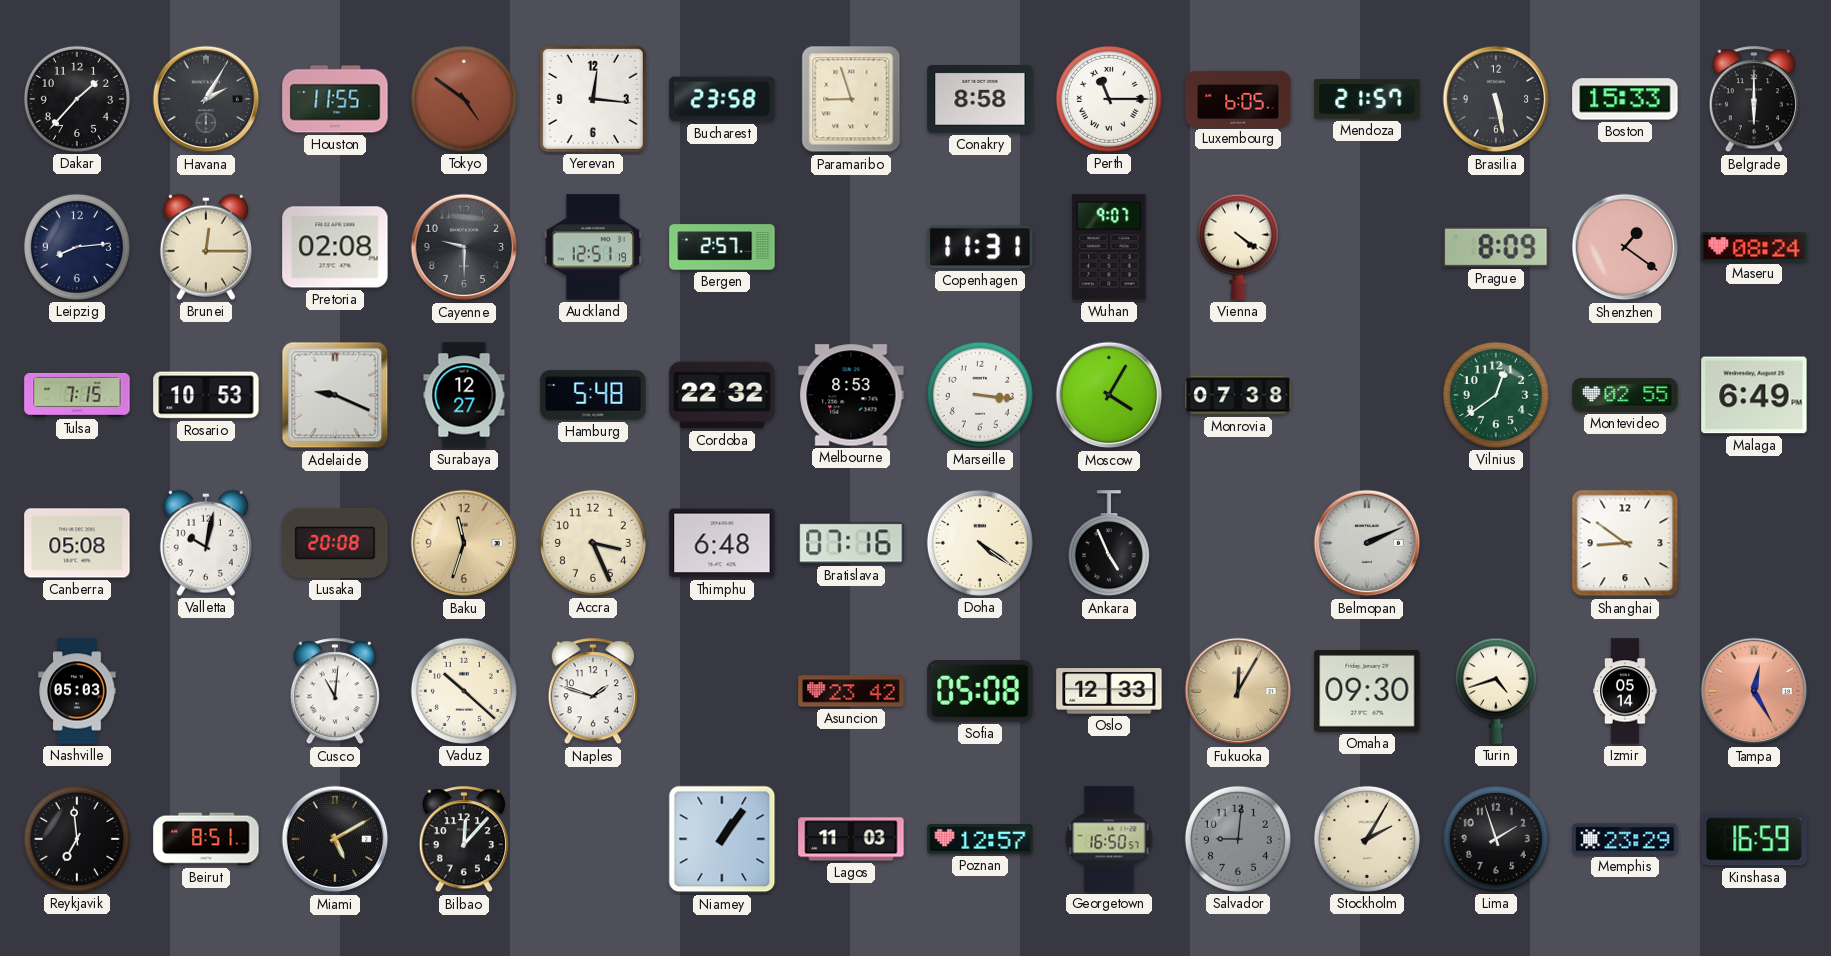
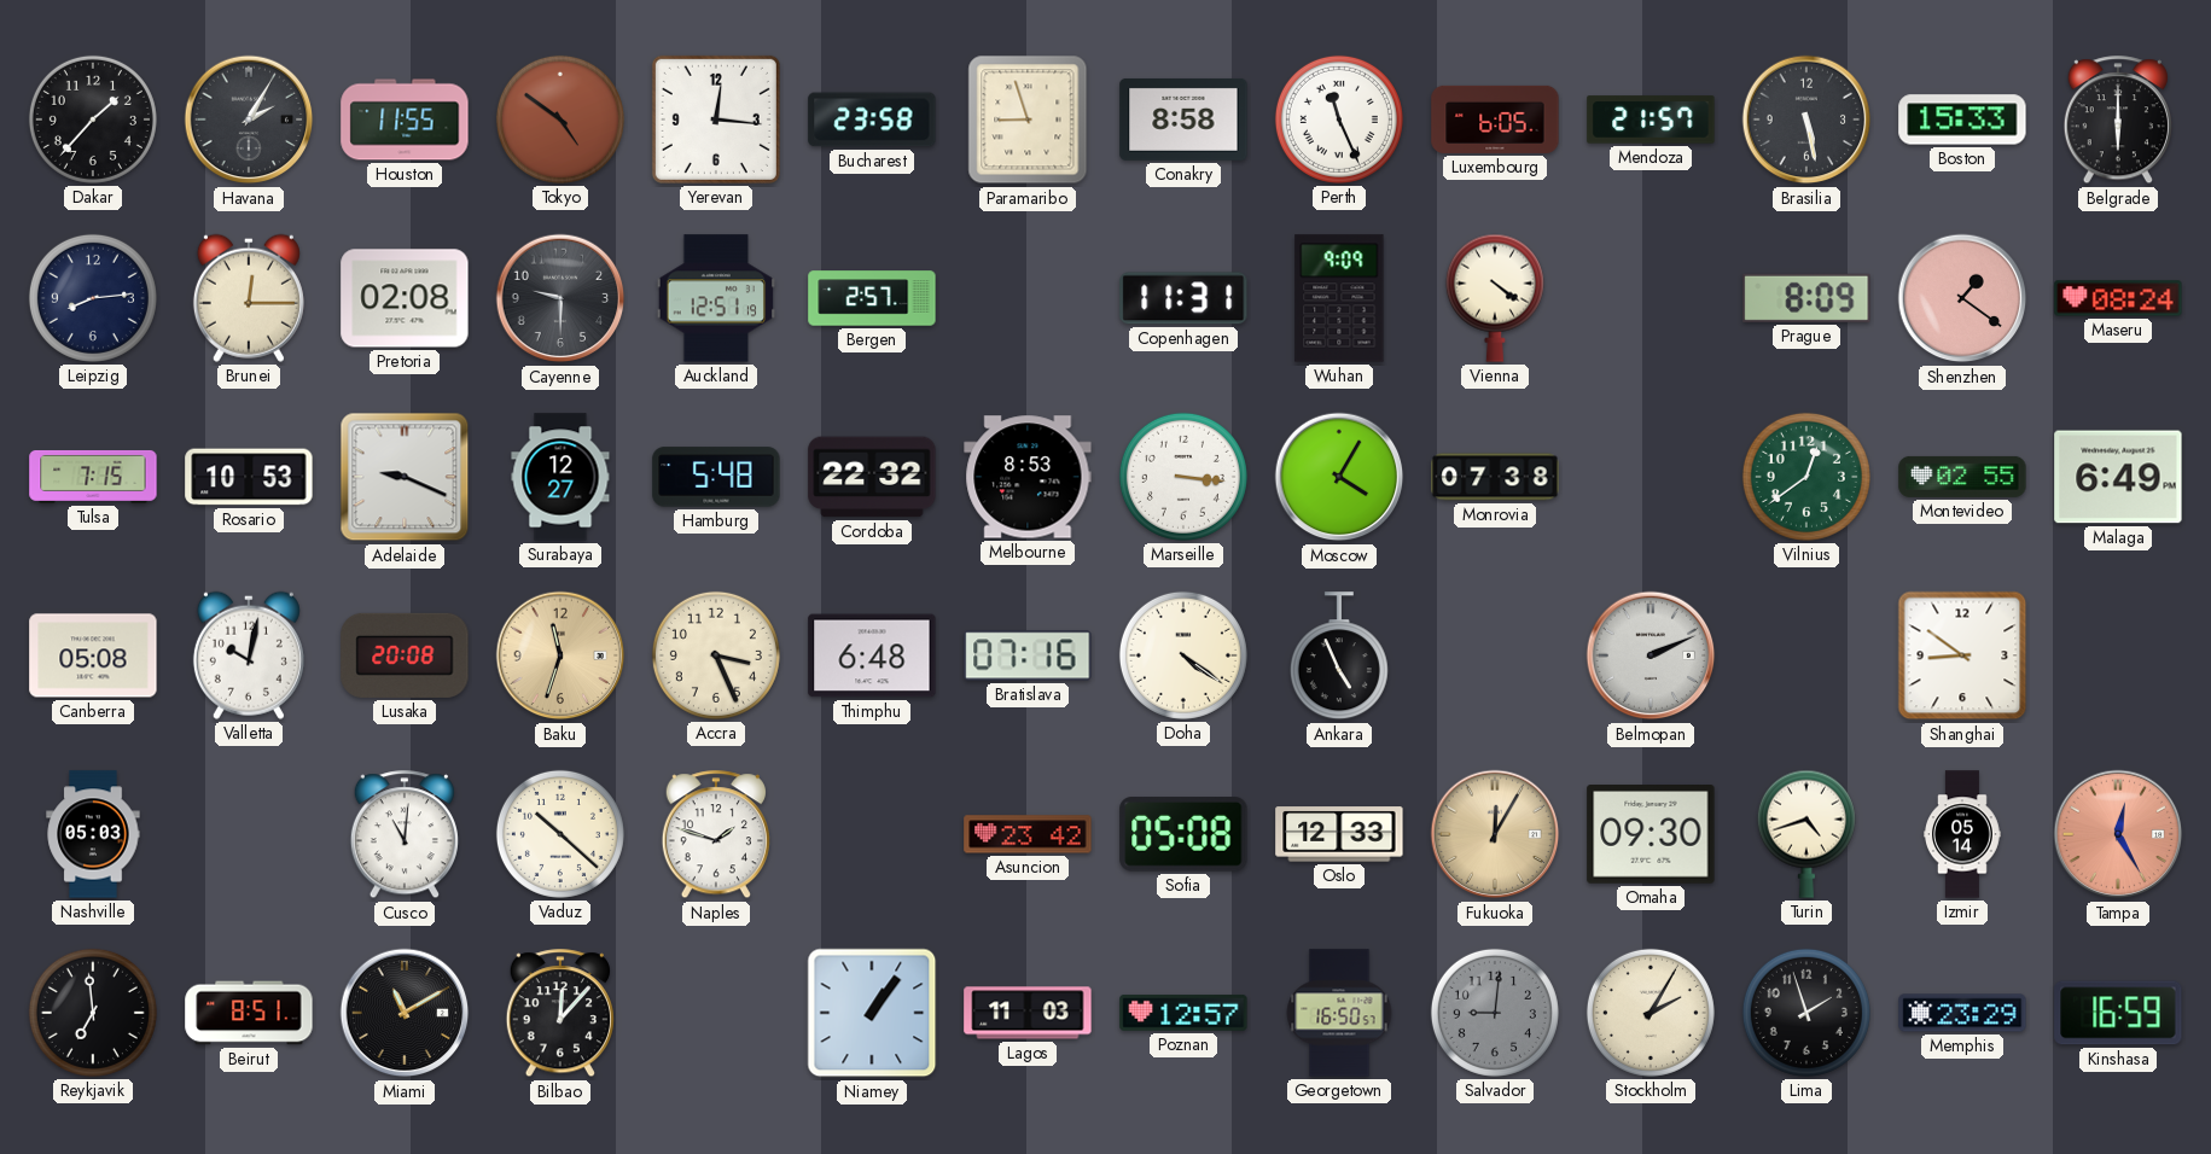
Perth: 11:15 -> 11:26
Wuhan: 9:07 -> 9:09
Miami: 5:10 -> 11:10
